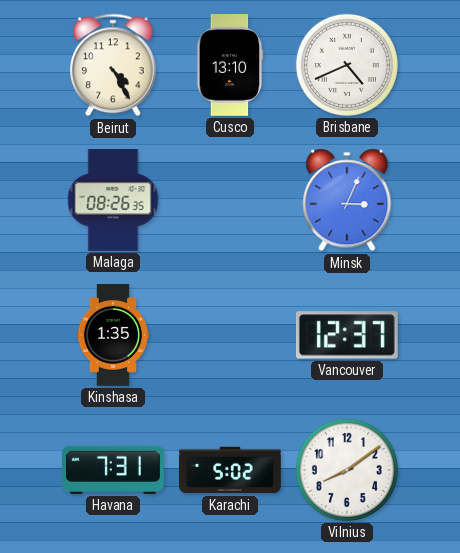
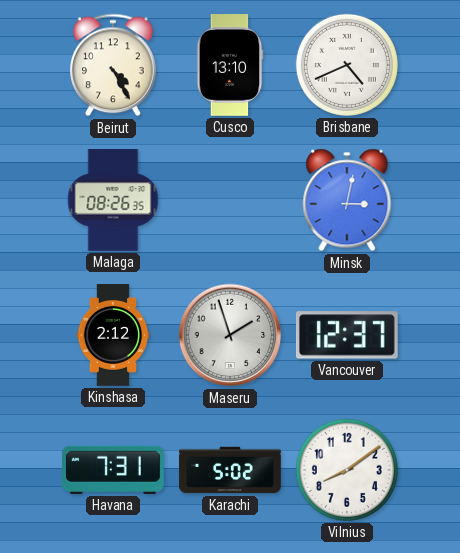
Minsk: 3:04 -> 3:02
Kinshasa: 1:35 -> 2:12
Maseru: none -> 1:57
